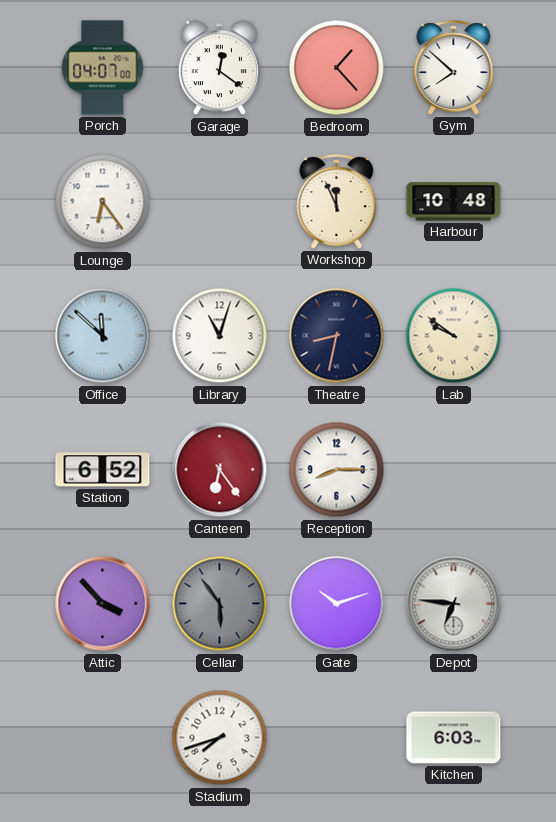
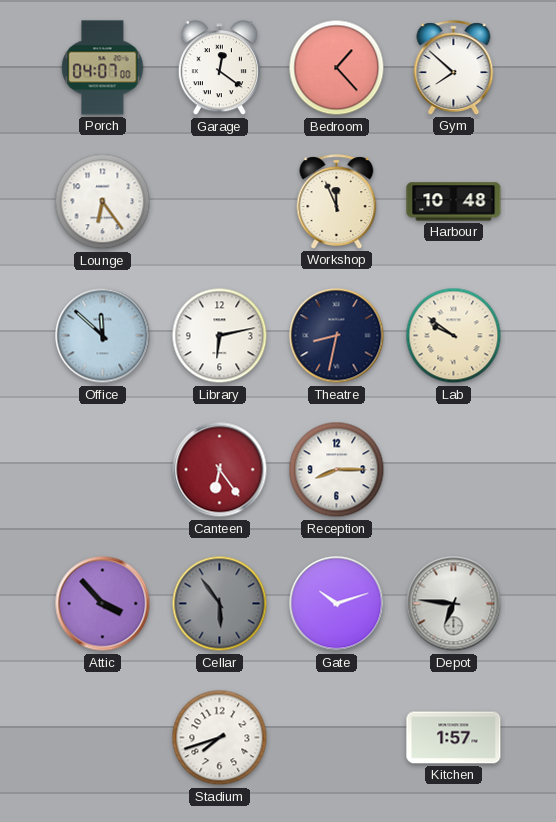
Library: 11:03 -> 6:13
Station: 6:52 -> none
Kitchen: 6:03 -> 1:57
